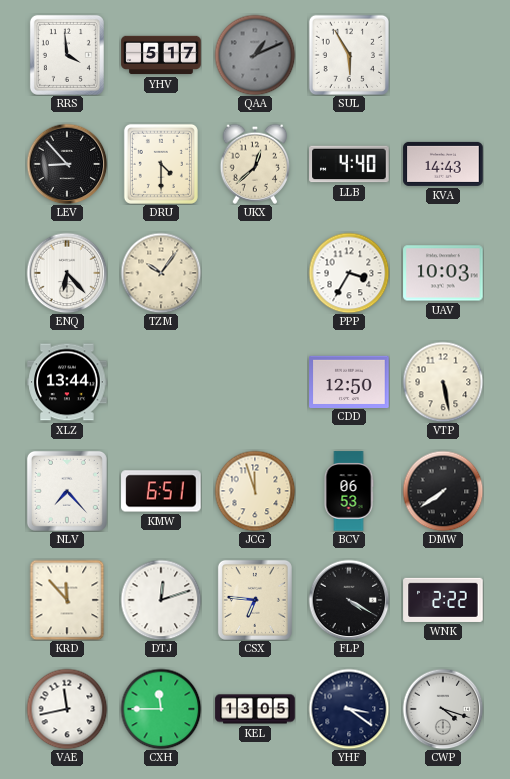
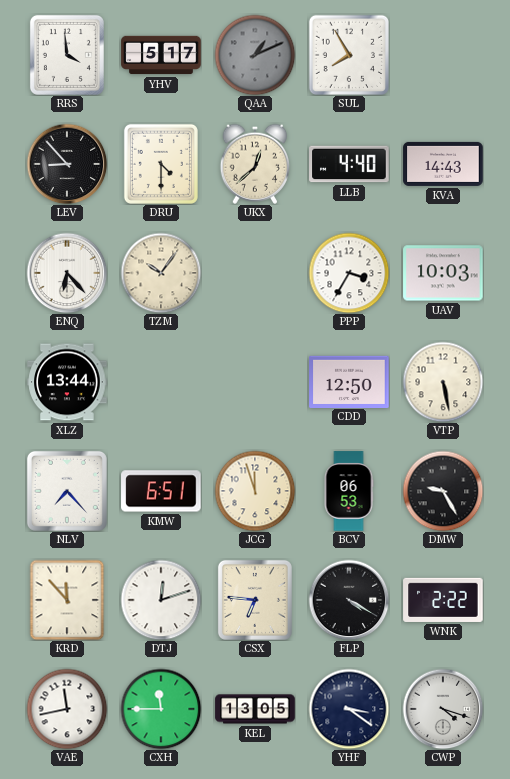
SUL: 5:55 -> 7:55
DMW: 7:39 -> 9:25
